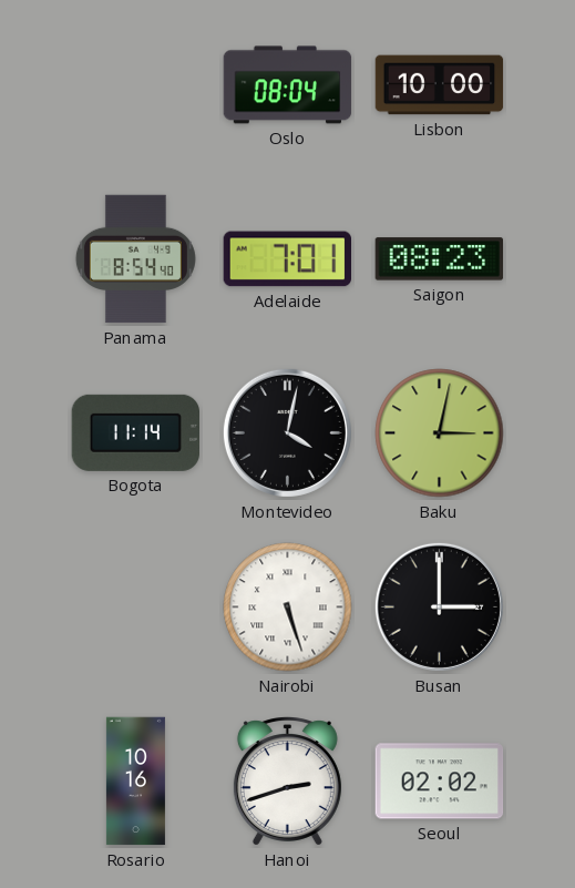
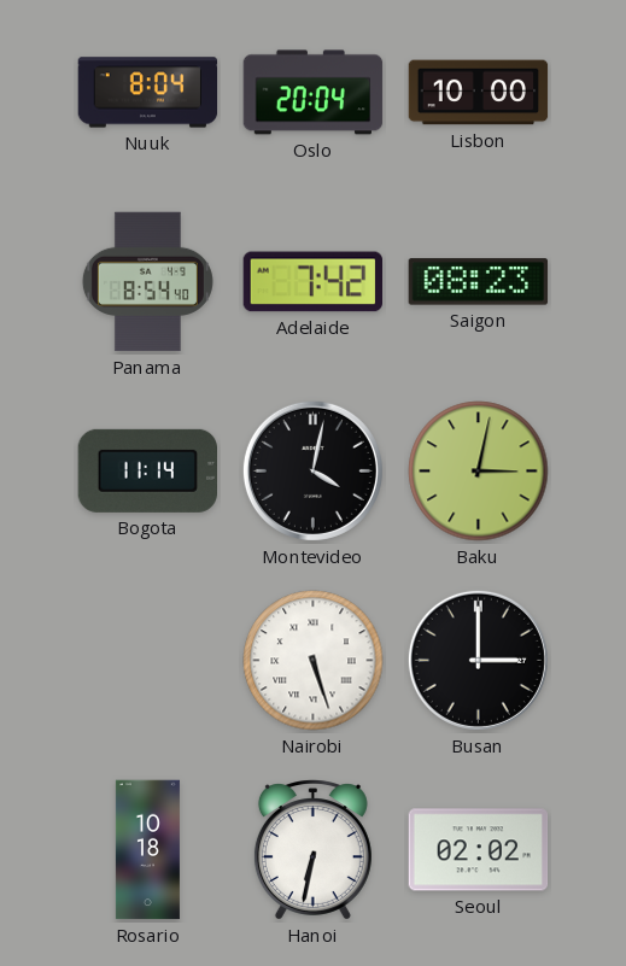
Nuuk: none -> 8:04
Oslo: 08:04 -> 20:04
Adelaide: 7:01 -> 7:42
Rosario: 10:16 -> 10:18
Hanoi: 2:42 -> 6:32
